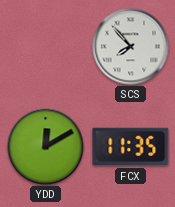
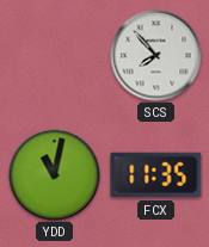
YDD: 12:10 -> 11:02
